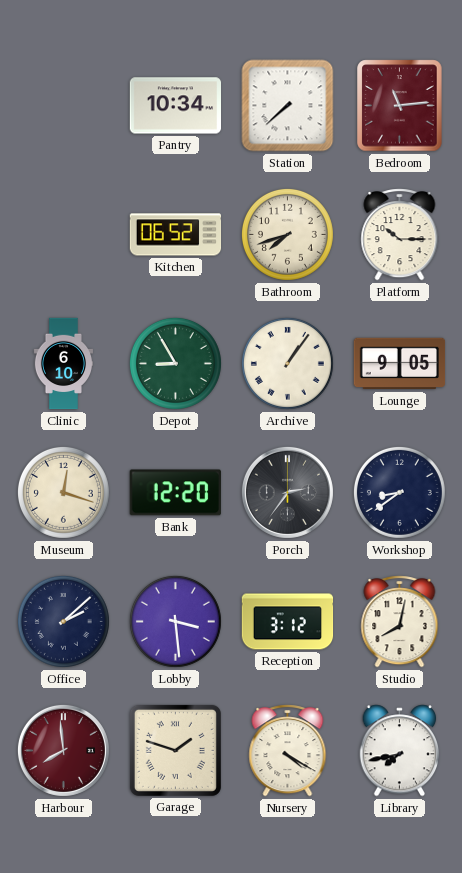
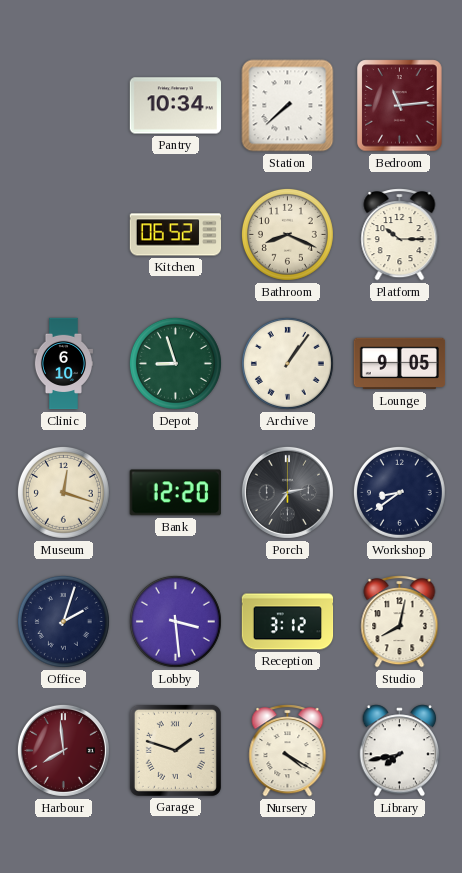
Bathroom: 7:42 -> 8:19
Depot: 8:55 -> 8:57
Office: 2:08 -> 2:03
